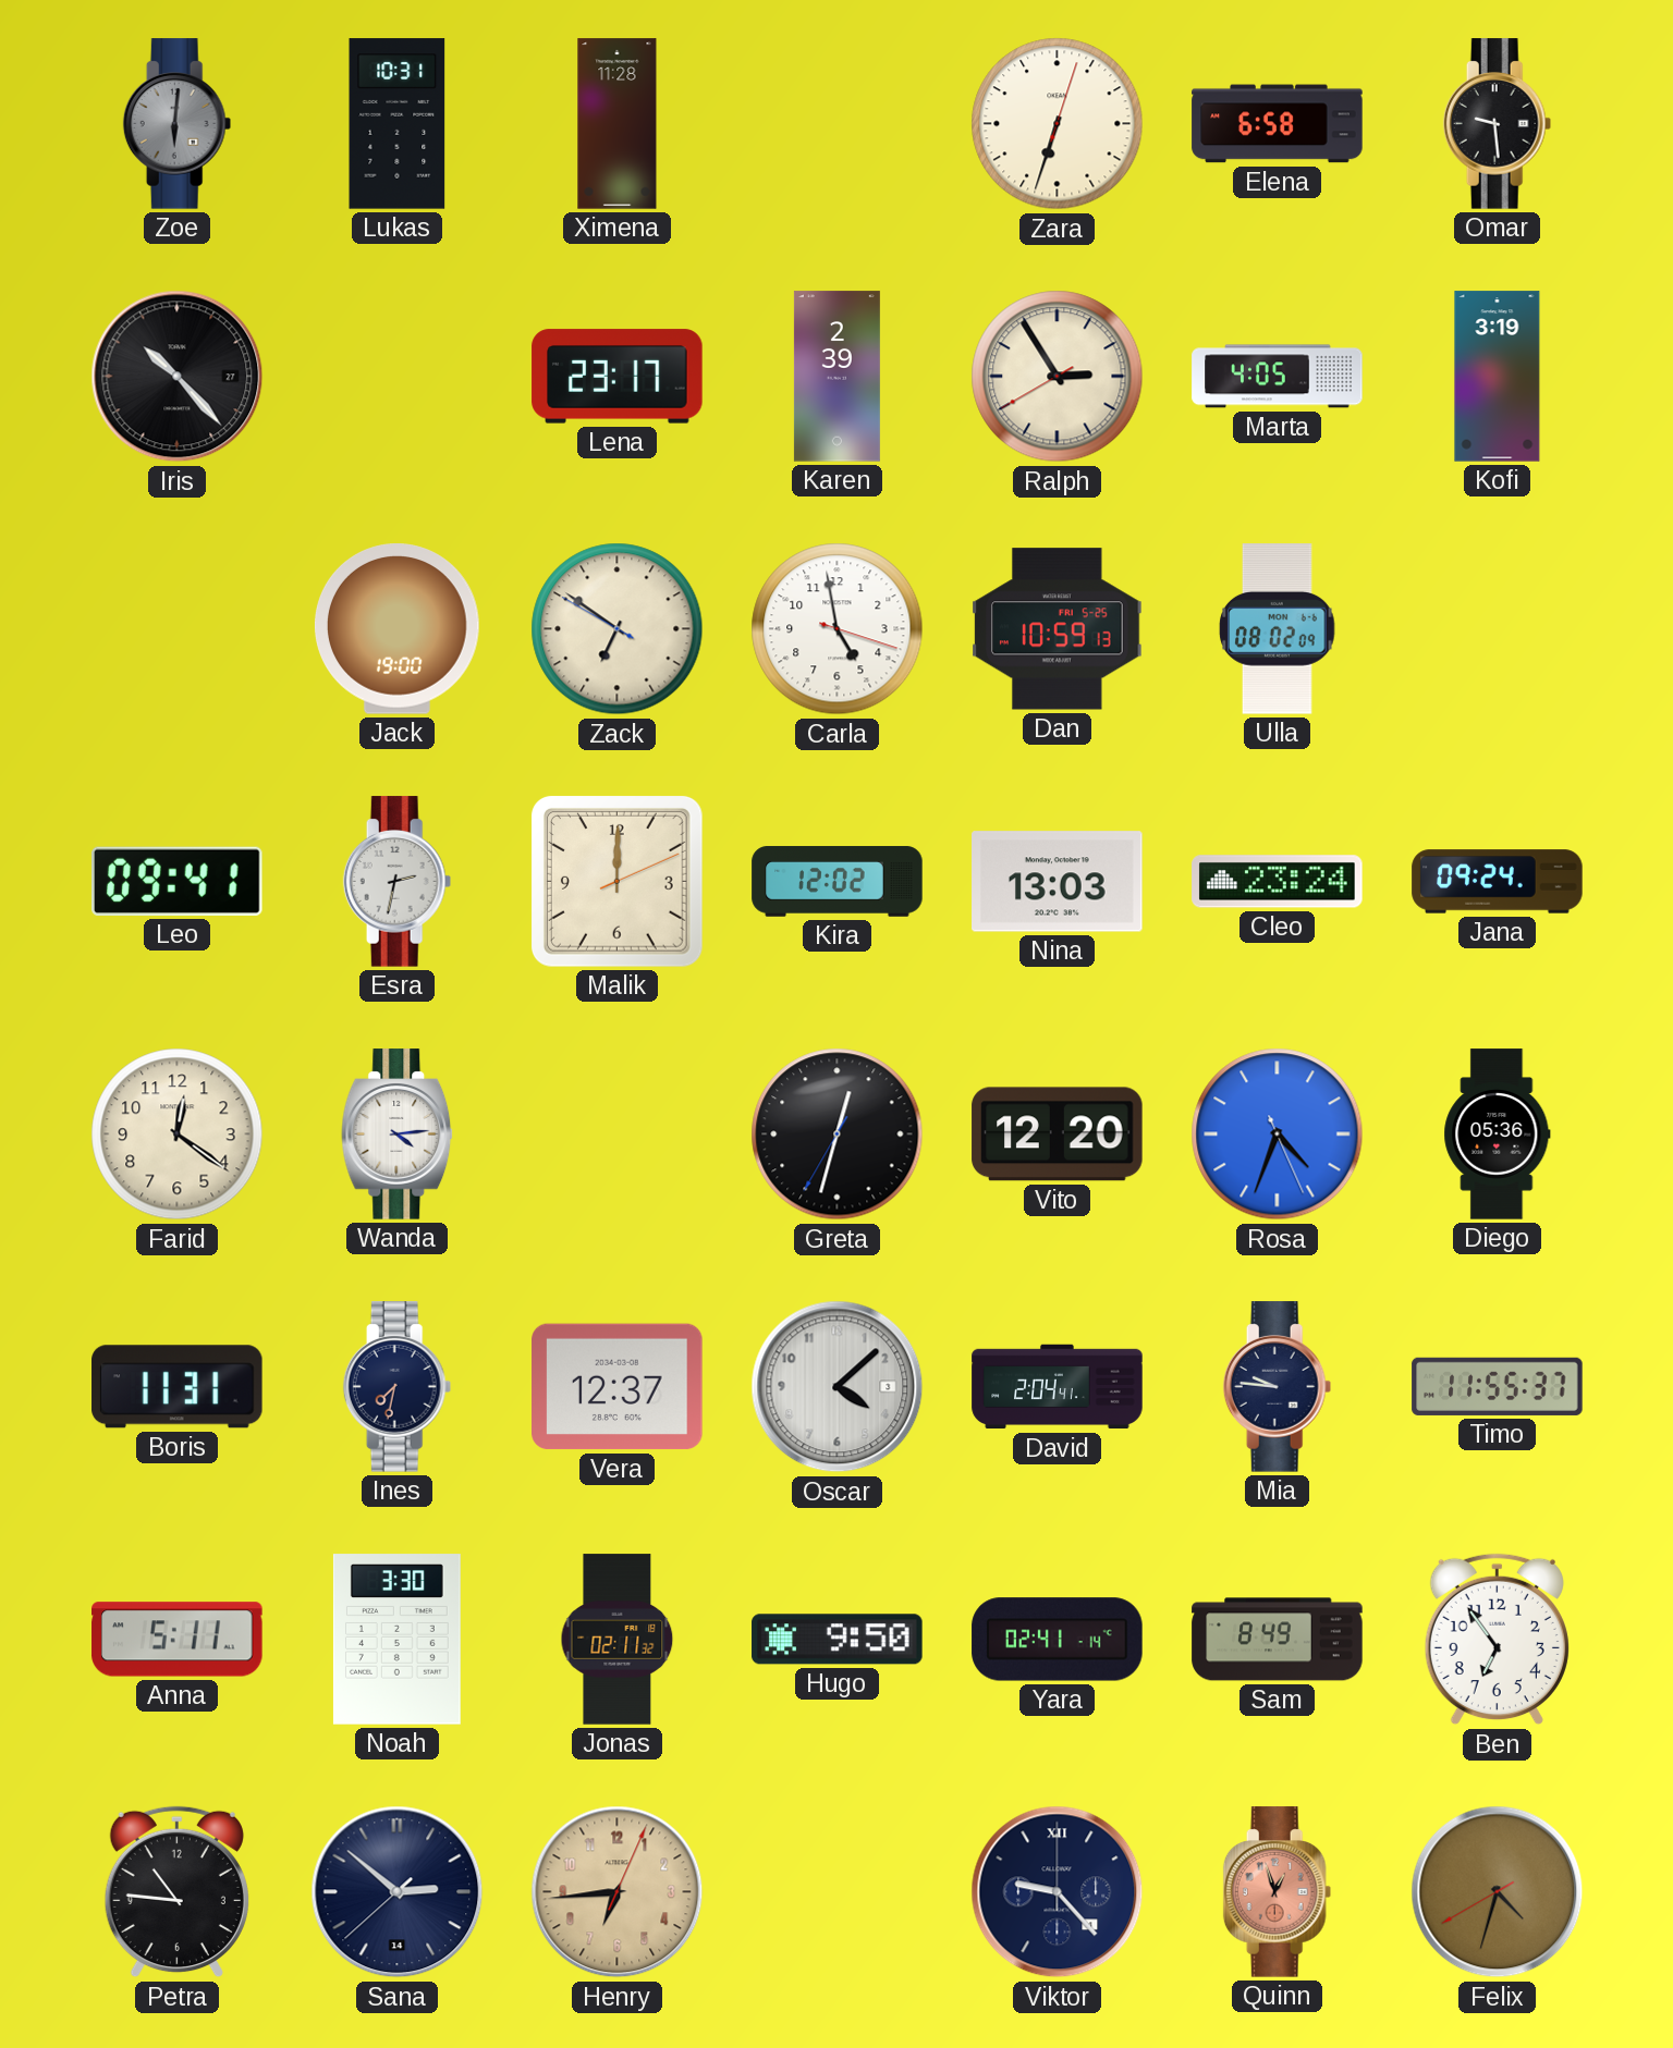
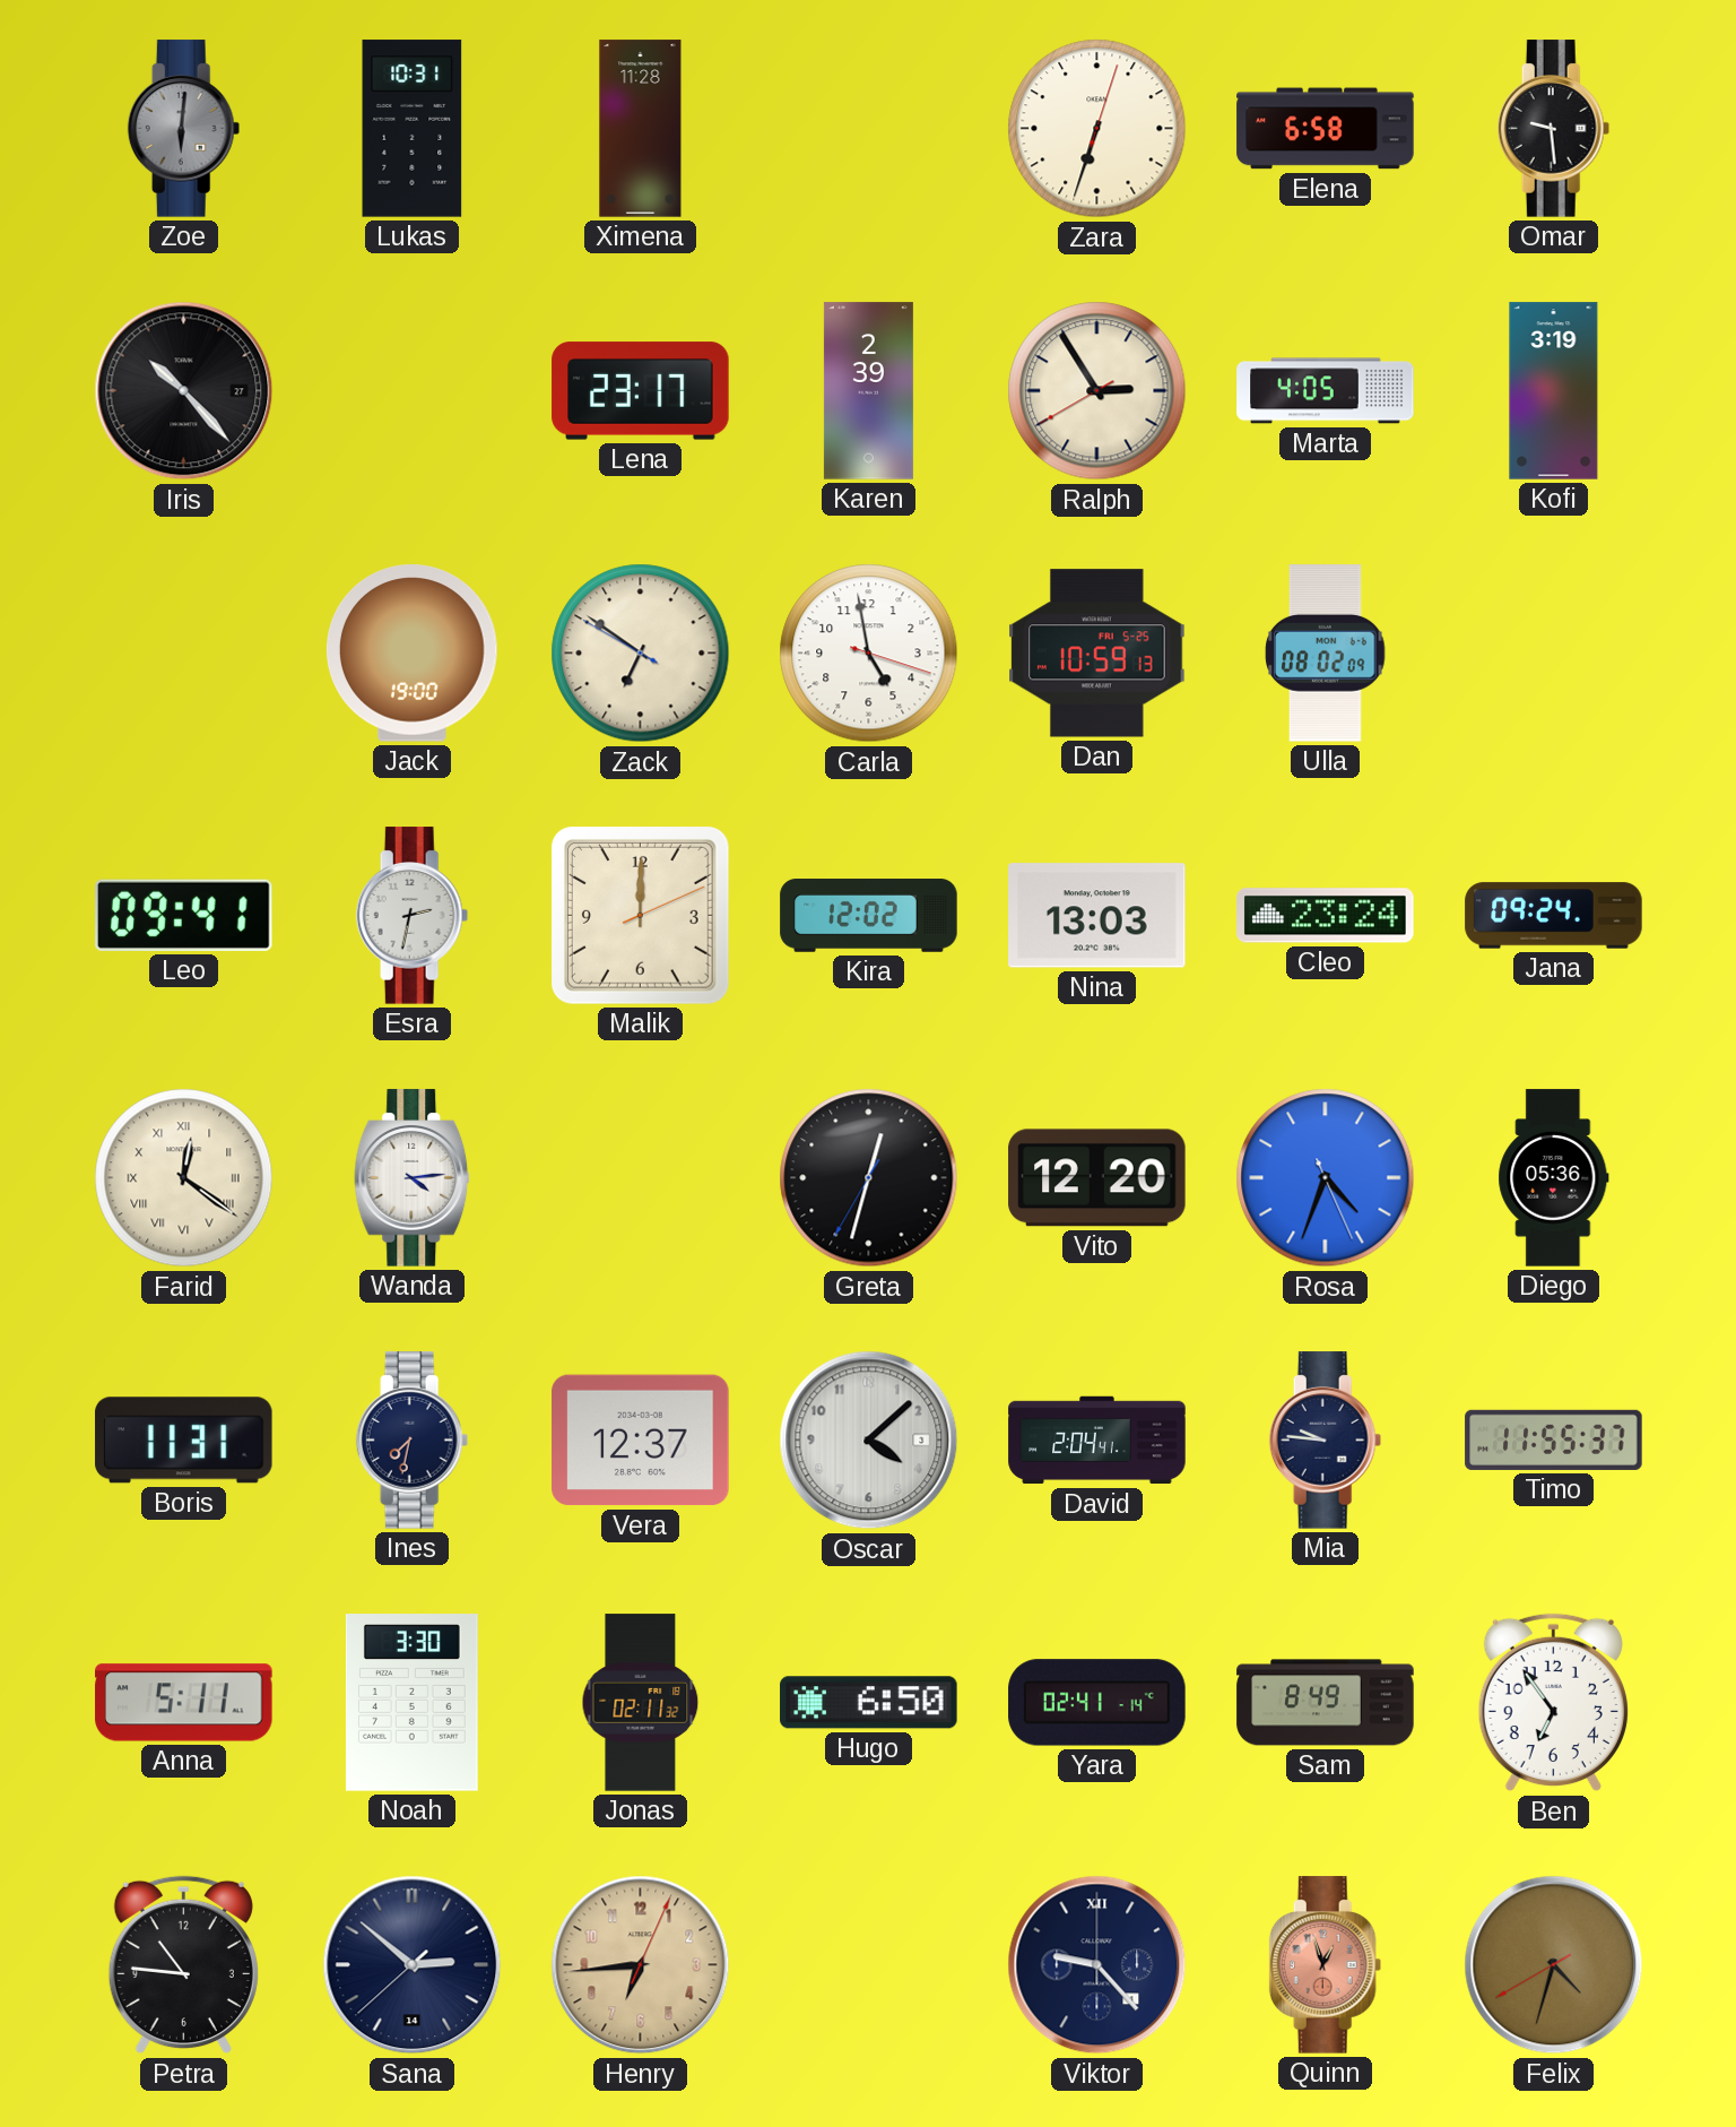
Farid numerals: Arabic -> Roman
Hugo: 9:50 -> 6:50
